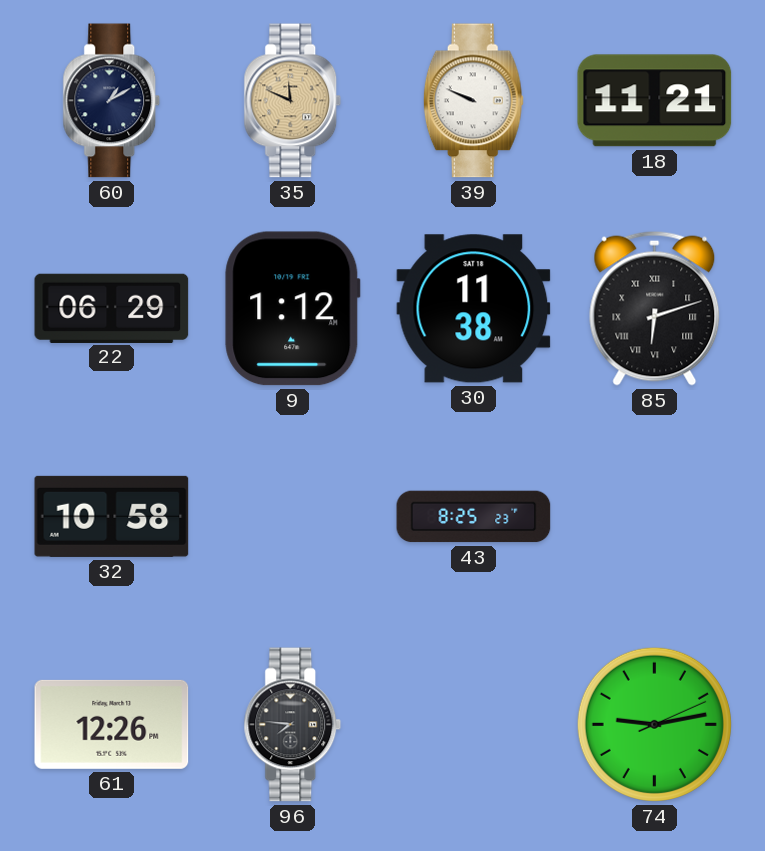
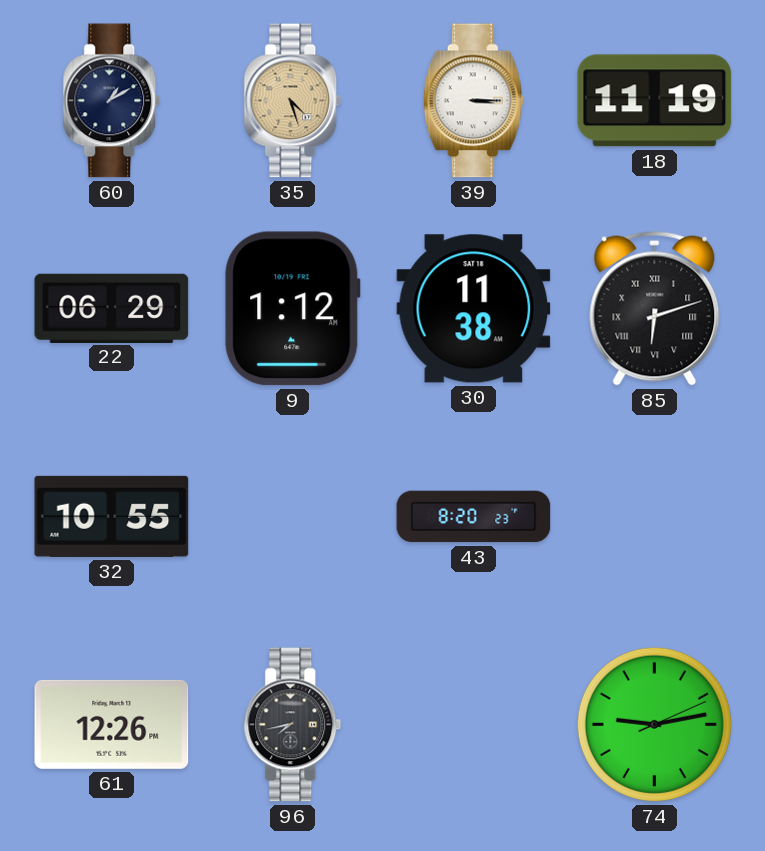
35: 11:49 -> 4:27
39: 9:49 -> 3:15
18: 11:21 -> 11:19
32: 10:58 -> 10:55
43: 8:25 -> 8:20
96: 7:46 -> 7:43
